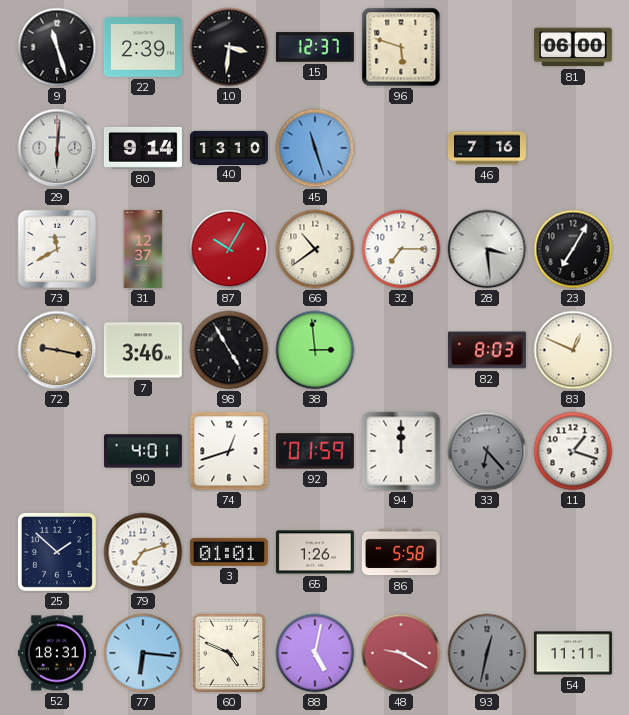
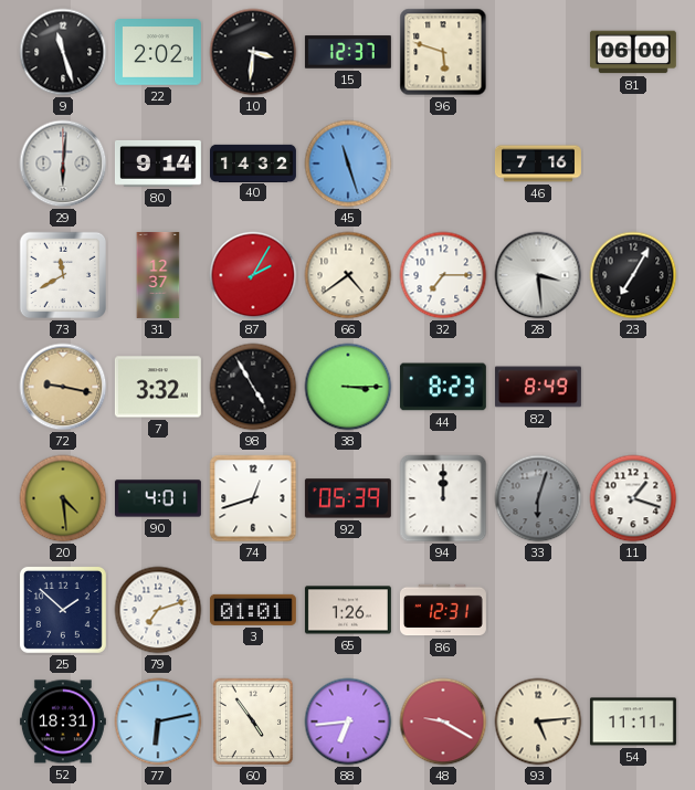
22: 2:39 -> 2:02
40: 13:10 -> 14:32
87: 10:05 -> 2:05
66: 10:39 -> 4:39
7: 3:46 -> 3:32
38: 2:59 -> 3:15
44: none -> 8:23
82: 8:03 -> 8:49
83: 12:49 -> none
20: none -> 4:29
92: 01:59 -> 05:39
33: 6:23 -> 6:03
86: 5:58 -> 12:31
77: 6:16 -> 6:13
60: 4:49 -> 4:54
88: 5:02 -> 6:44
93: 12:32 -> 5:14
93 dial: grey -> cream
